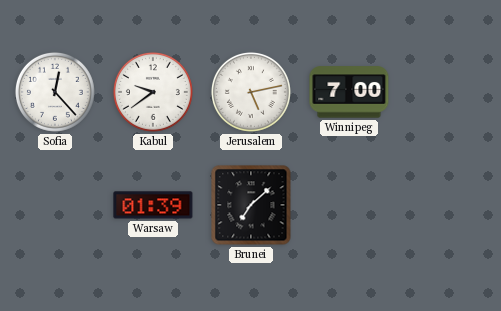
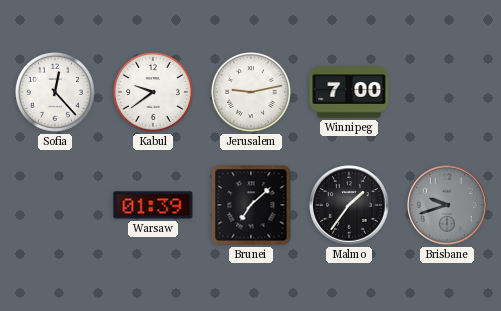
Jerusalem: 5:13 -> 9:13
Malmo: none -> 1:36
Brisbane: none -> 9:42
